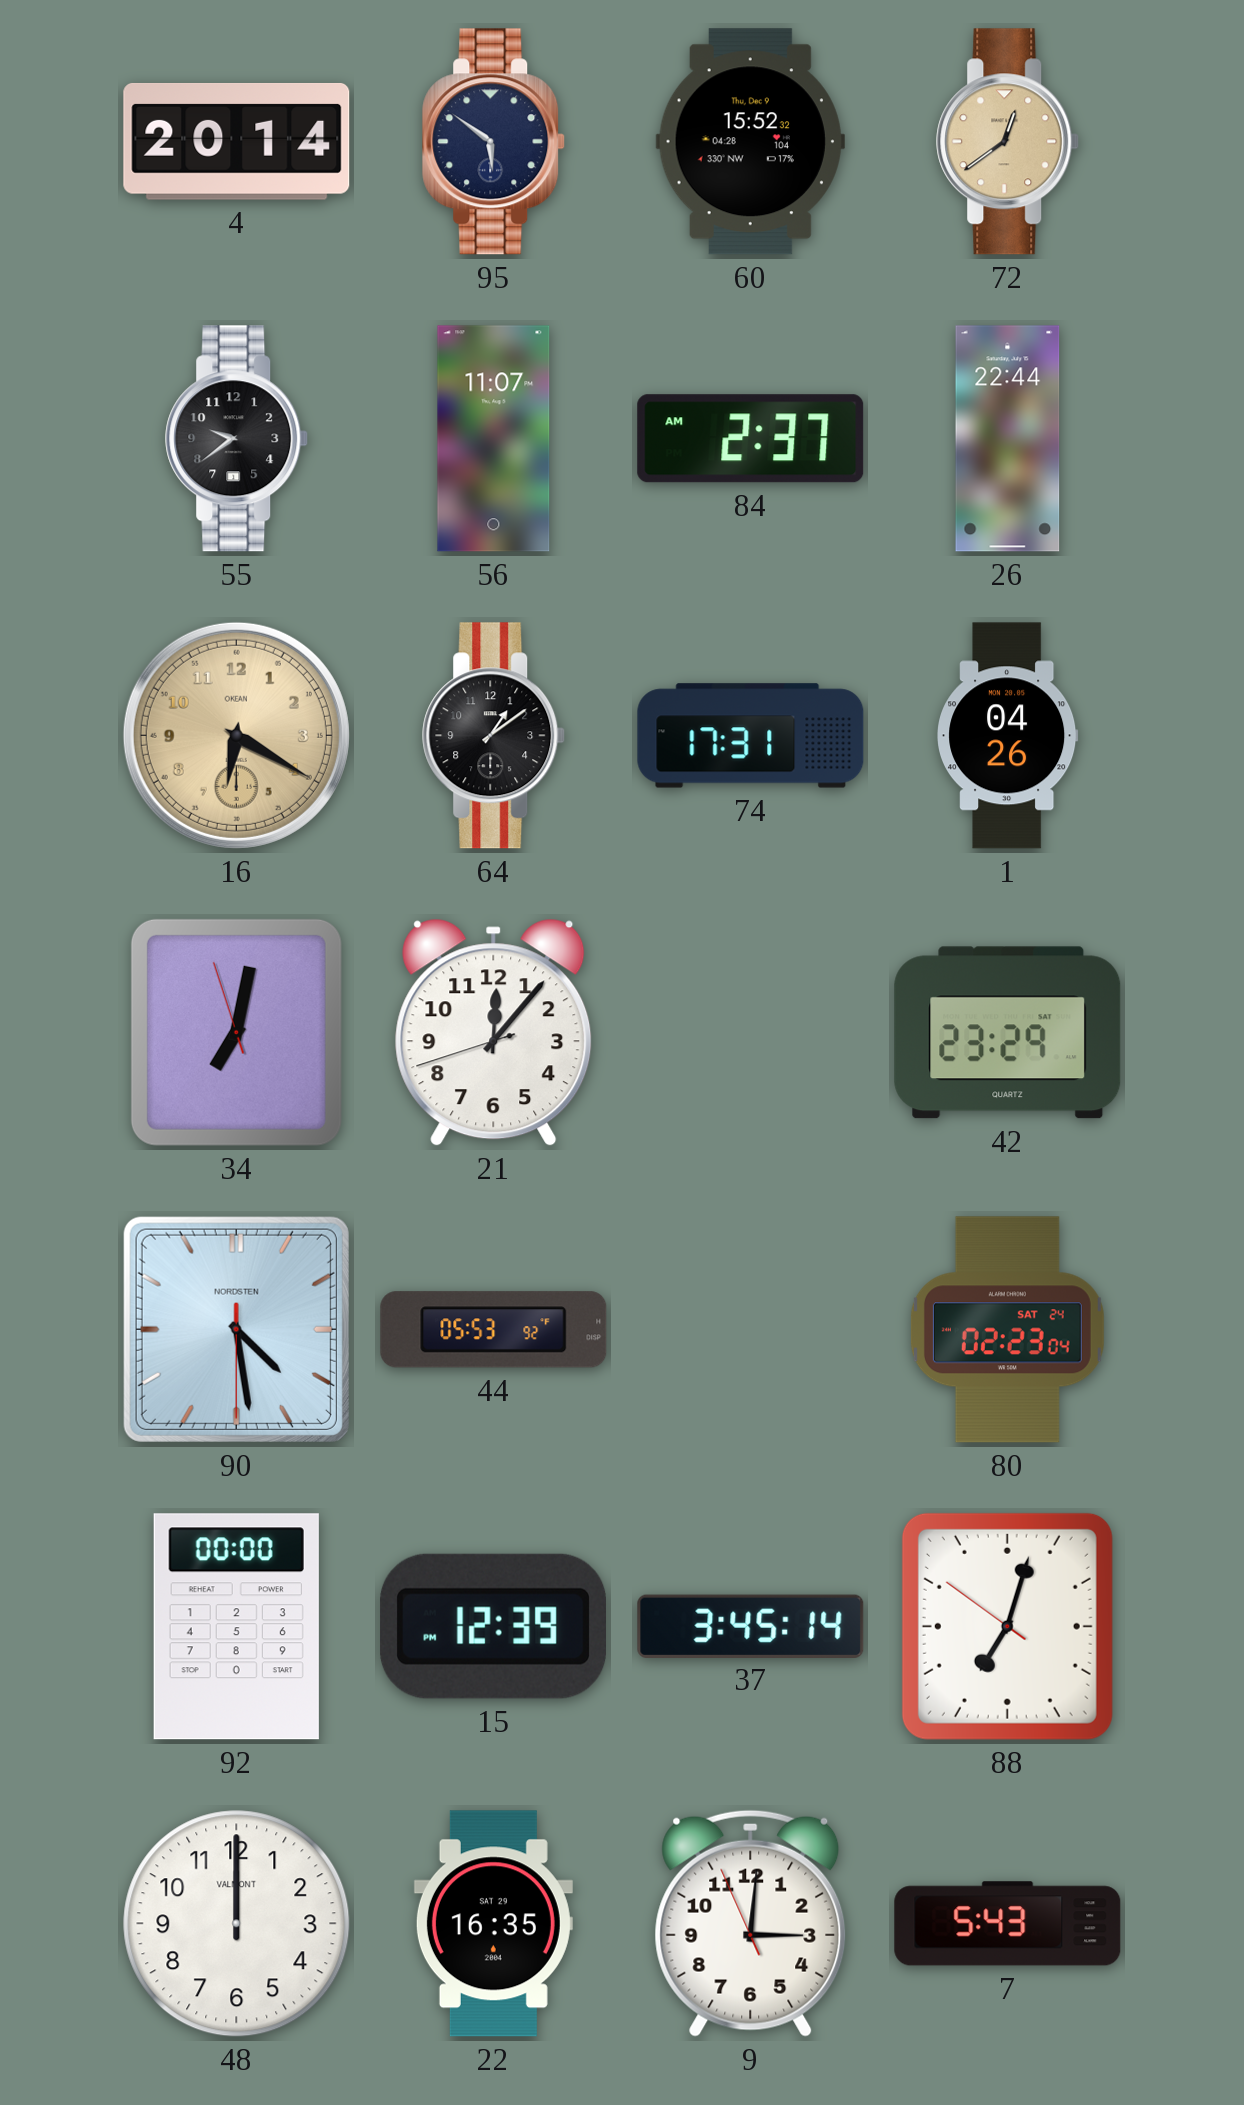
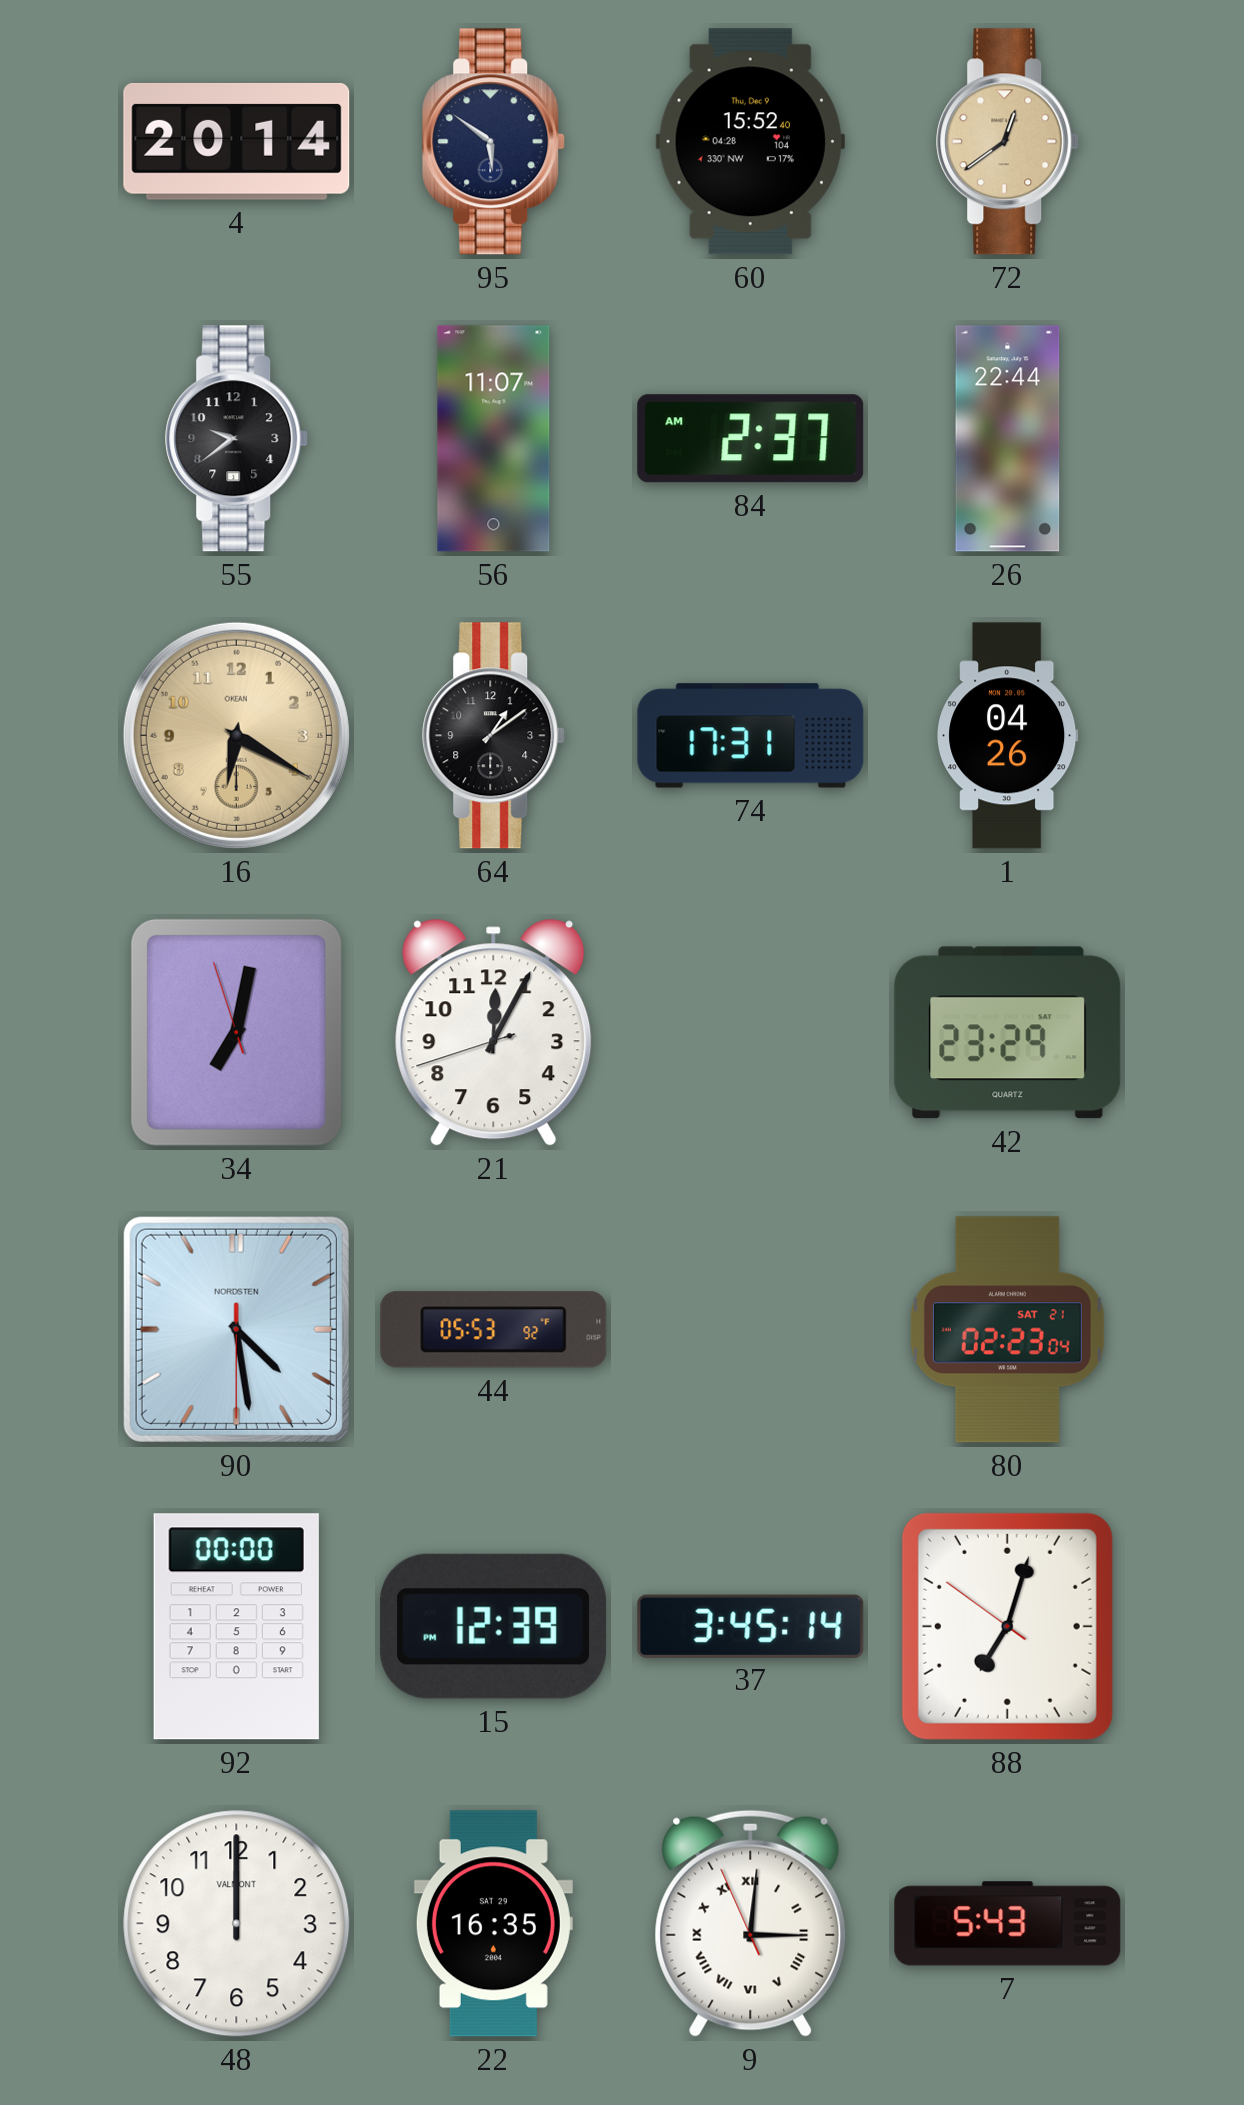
60: 15:52:32 -> 15:52:40
21: 12:06 -> 12:04
80 date: SAT 24 -> SAT 21
9 numerals: Arabic -> Roman
